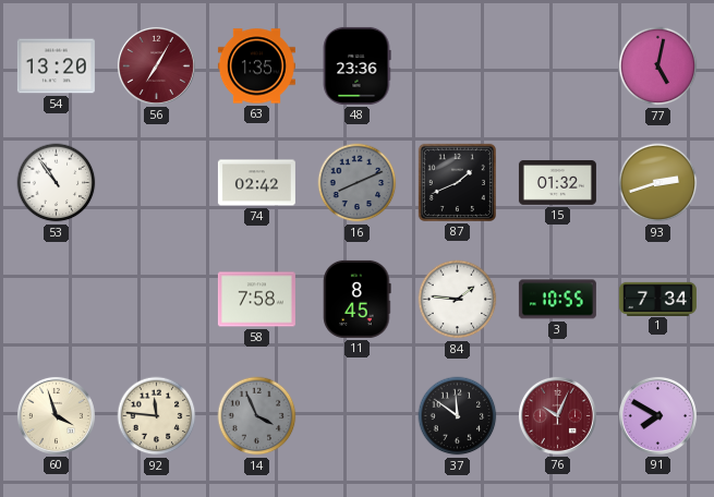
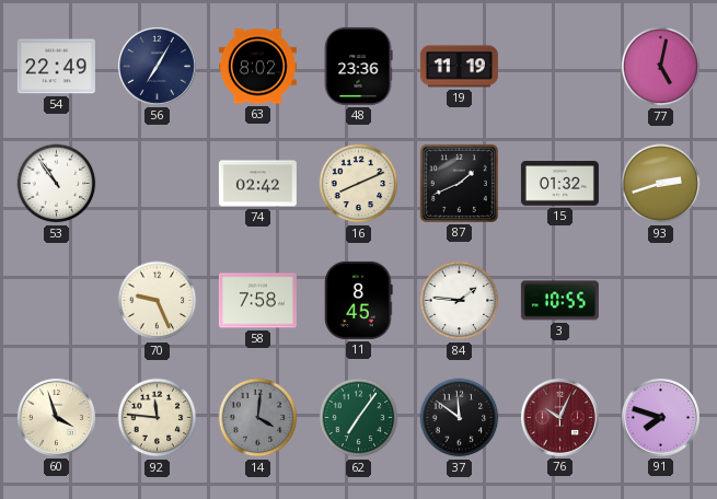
54: 13:20 -> 22:49
56 dial: burgundy -> navy
63: 1:35 -> 8:02
19: none -> 11:19
16 dial: grey -> cream
70: none -> 9:26
1: 7:34 -> none
14: 3:56 -> 4:01
62: none -> 7:06
91: 7:50 -> 7:48
